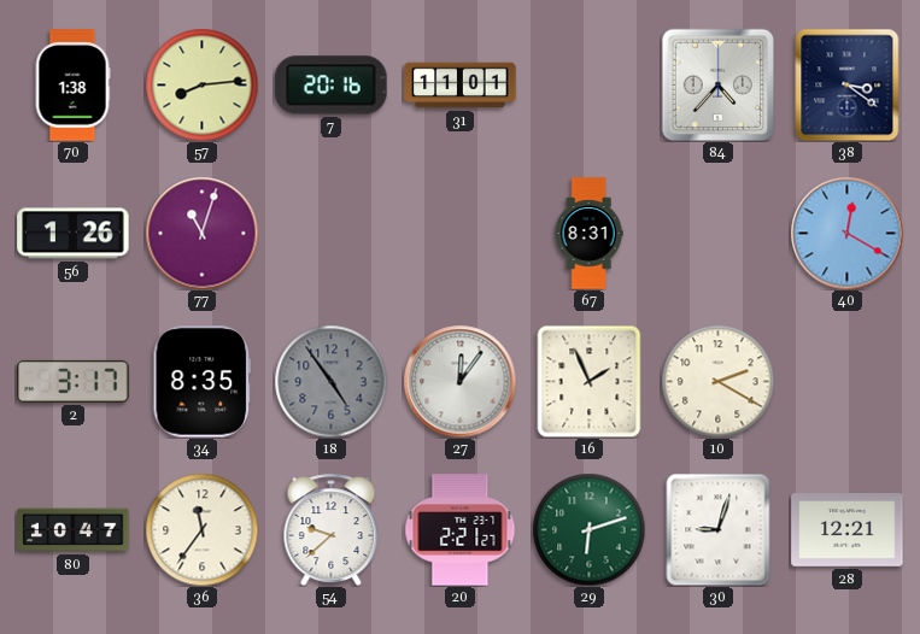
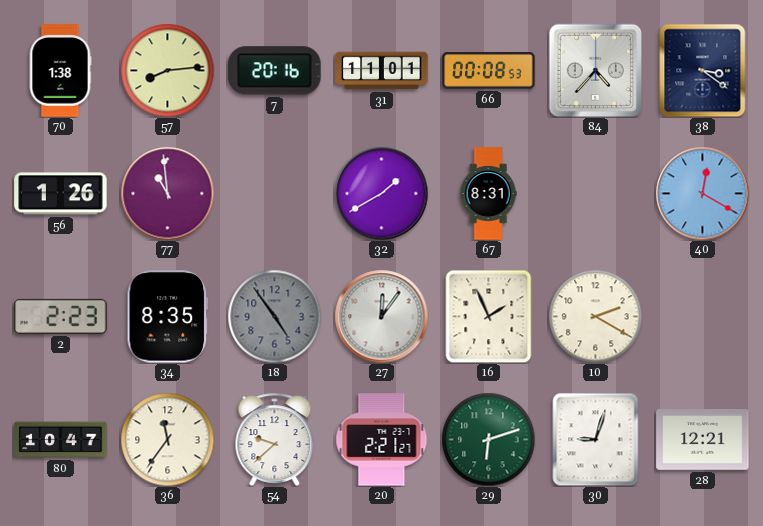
66: none -> 00:08
77: 11:03 -> 10:59
32: none -> 1:40
2: 3:17 -> 2:23
